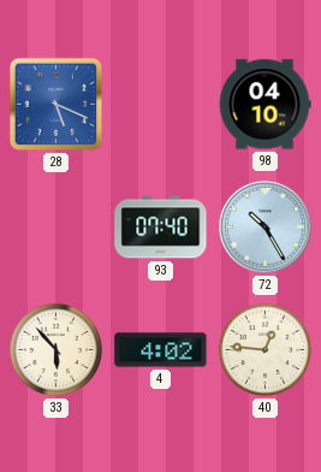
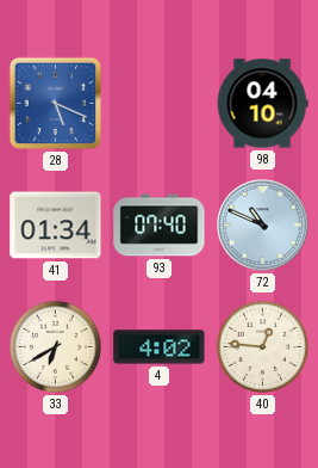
41: none -> 01:34
72: 10:25 -> 10:49
33: 5:53 -> 6:40
